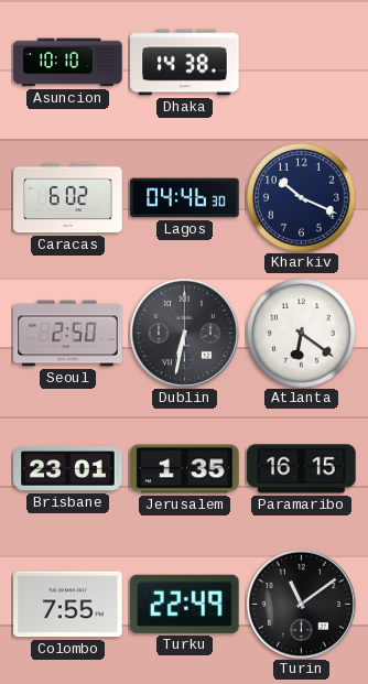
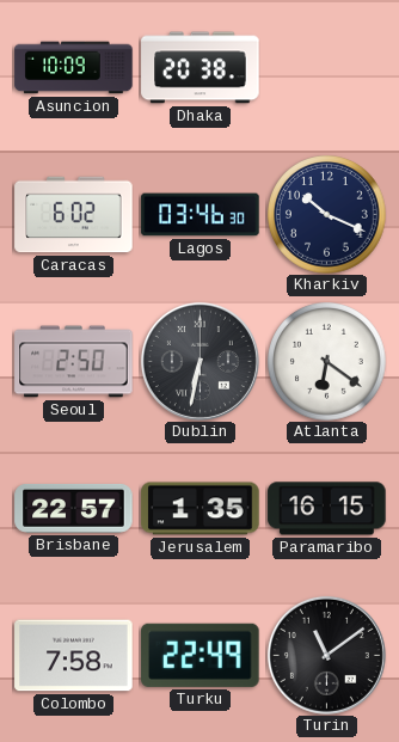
Asuncion: 10:10 -> 10:09
Dhaka: 14:38 -> 20:38
Lagos: 04:46 -> 03:46
Brisbane: 23:01 -> 22:57
Colombo: 7:55 -> 7:58
